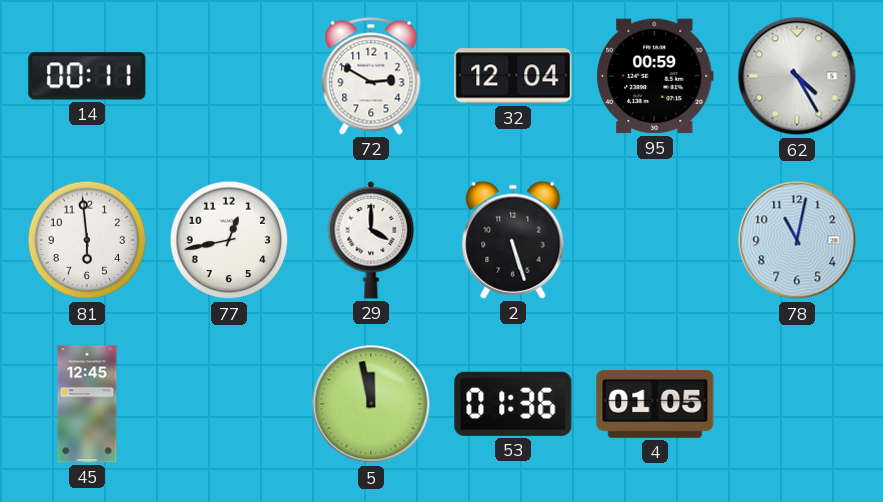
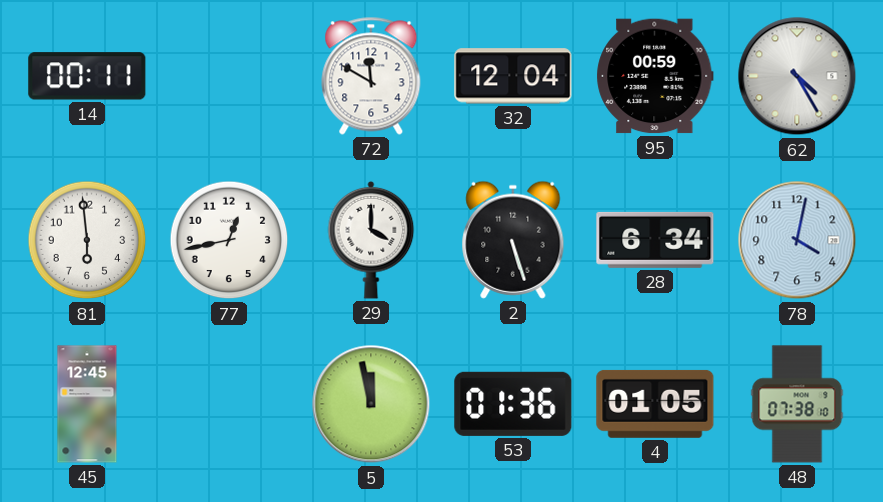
72: 2:50 -> 11:50
28: none -> 6:34
78: 11:02 -> 4:02
48: none -> 07:38
